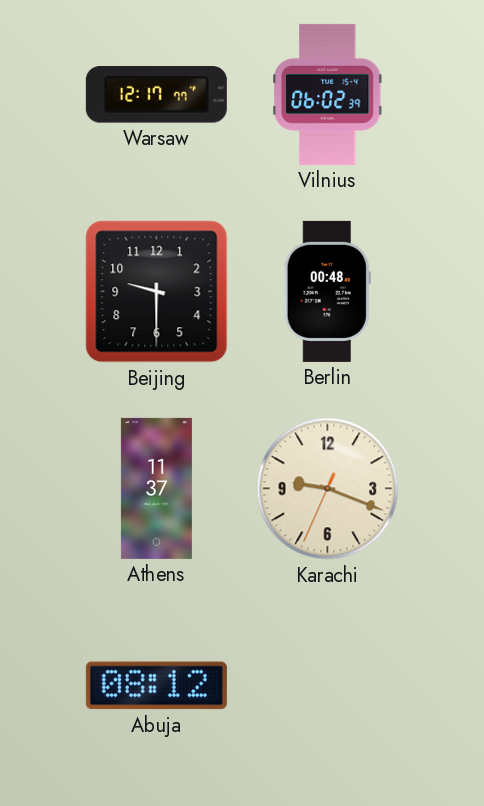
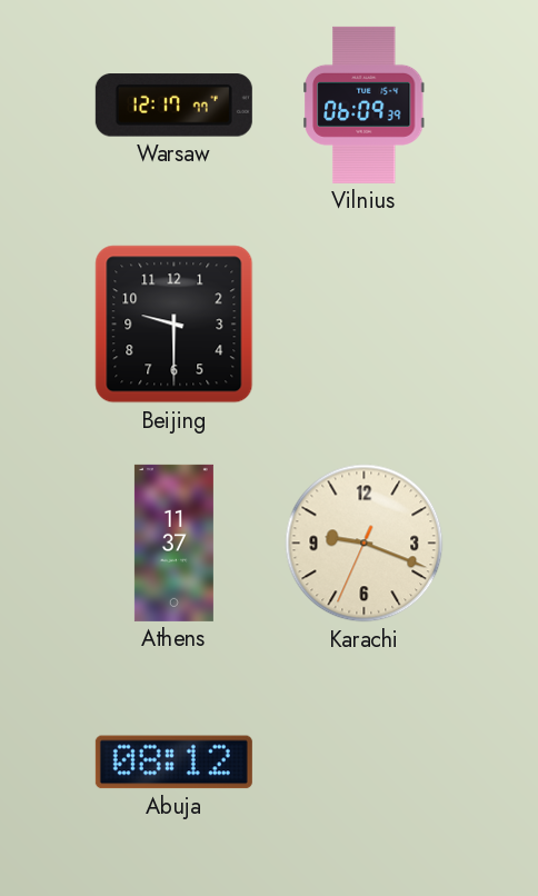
Vilnius: 06:02 -> 06:09
Berlin: 00:48 -> none
